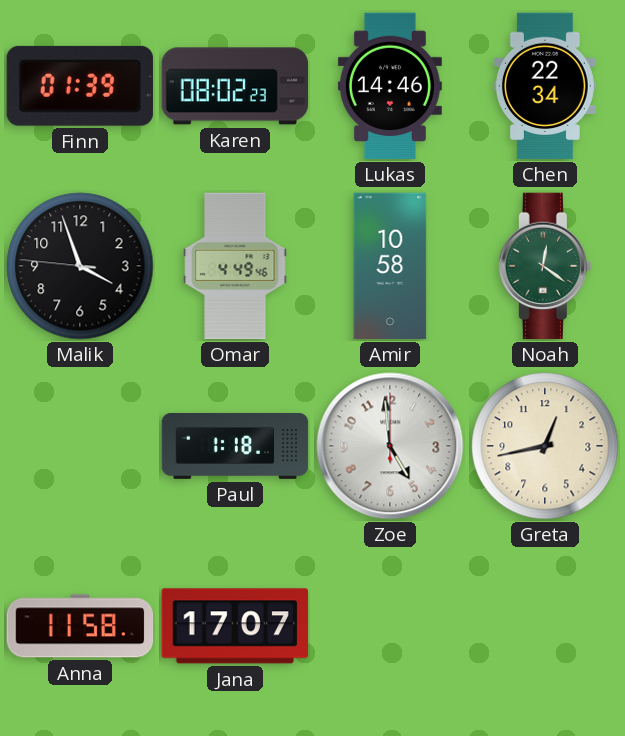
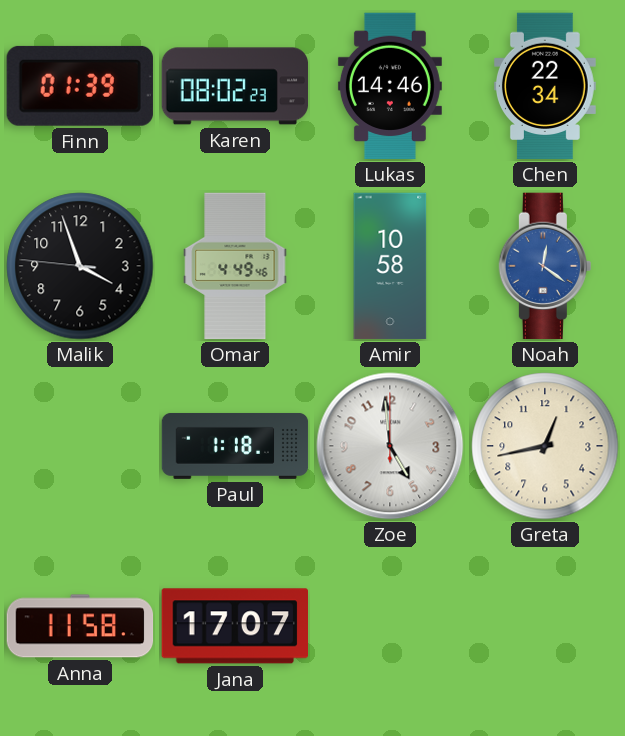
Noah dial: green -> blue
